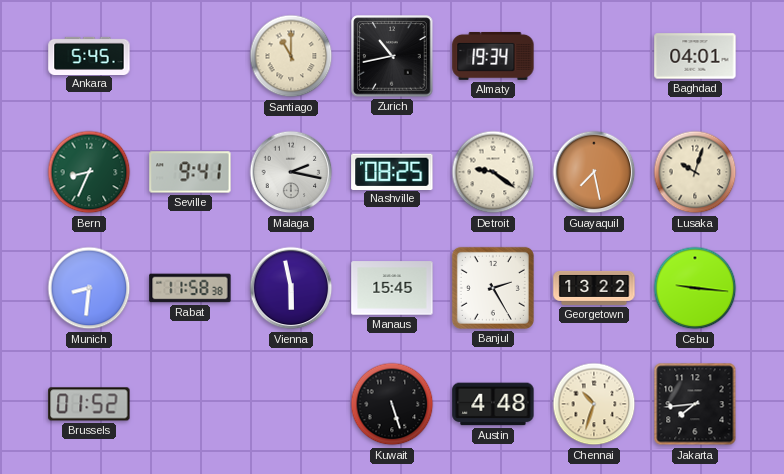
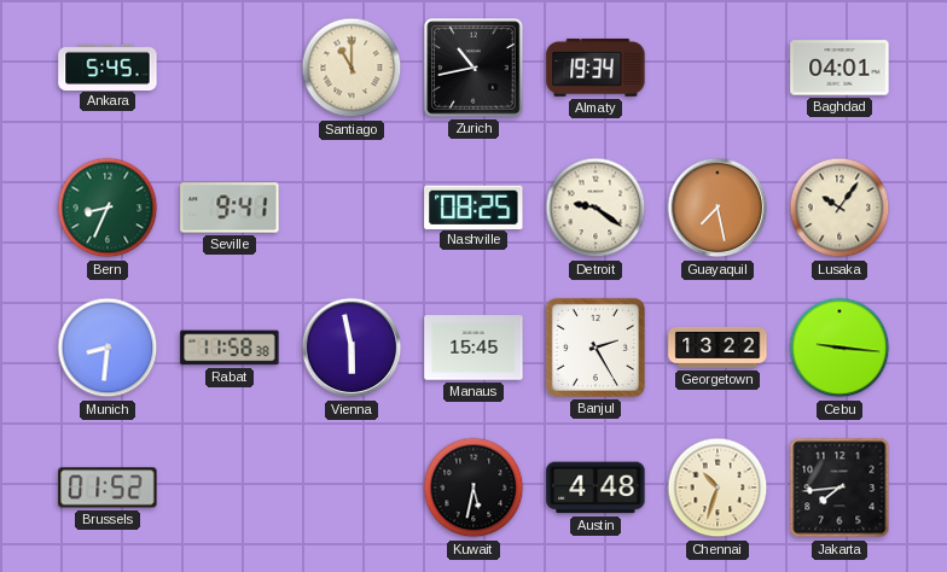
Malaga: 2:17 -> none
Lusaka: 10:03 -> 10:06
Kuwait: 5:27 -> 5:32
